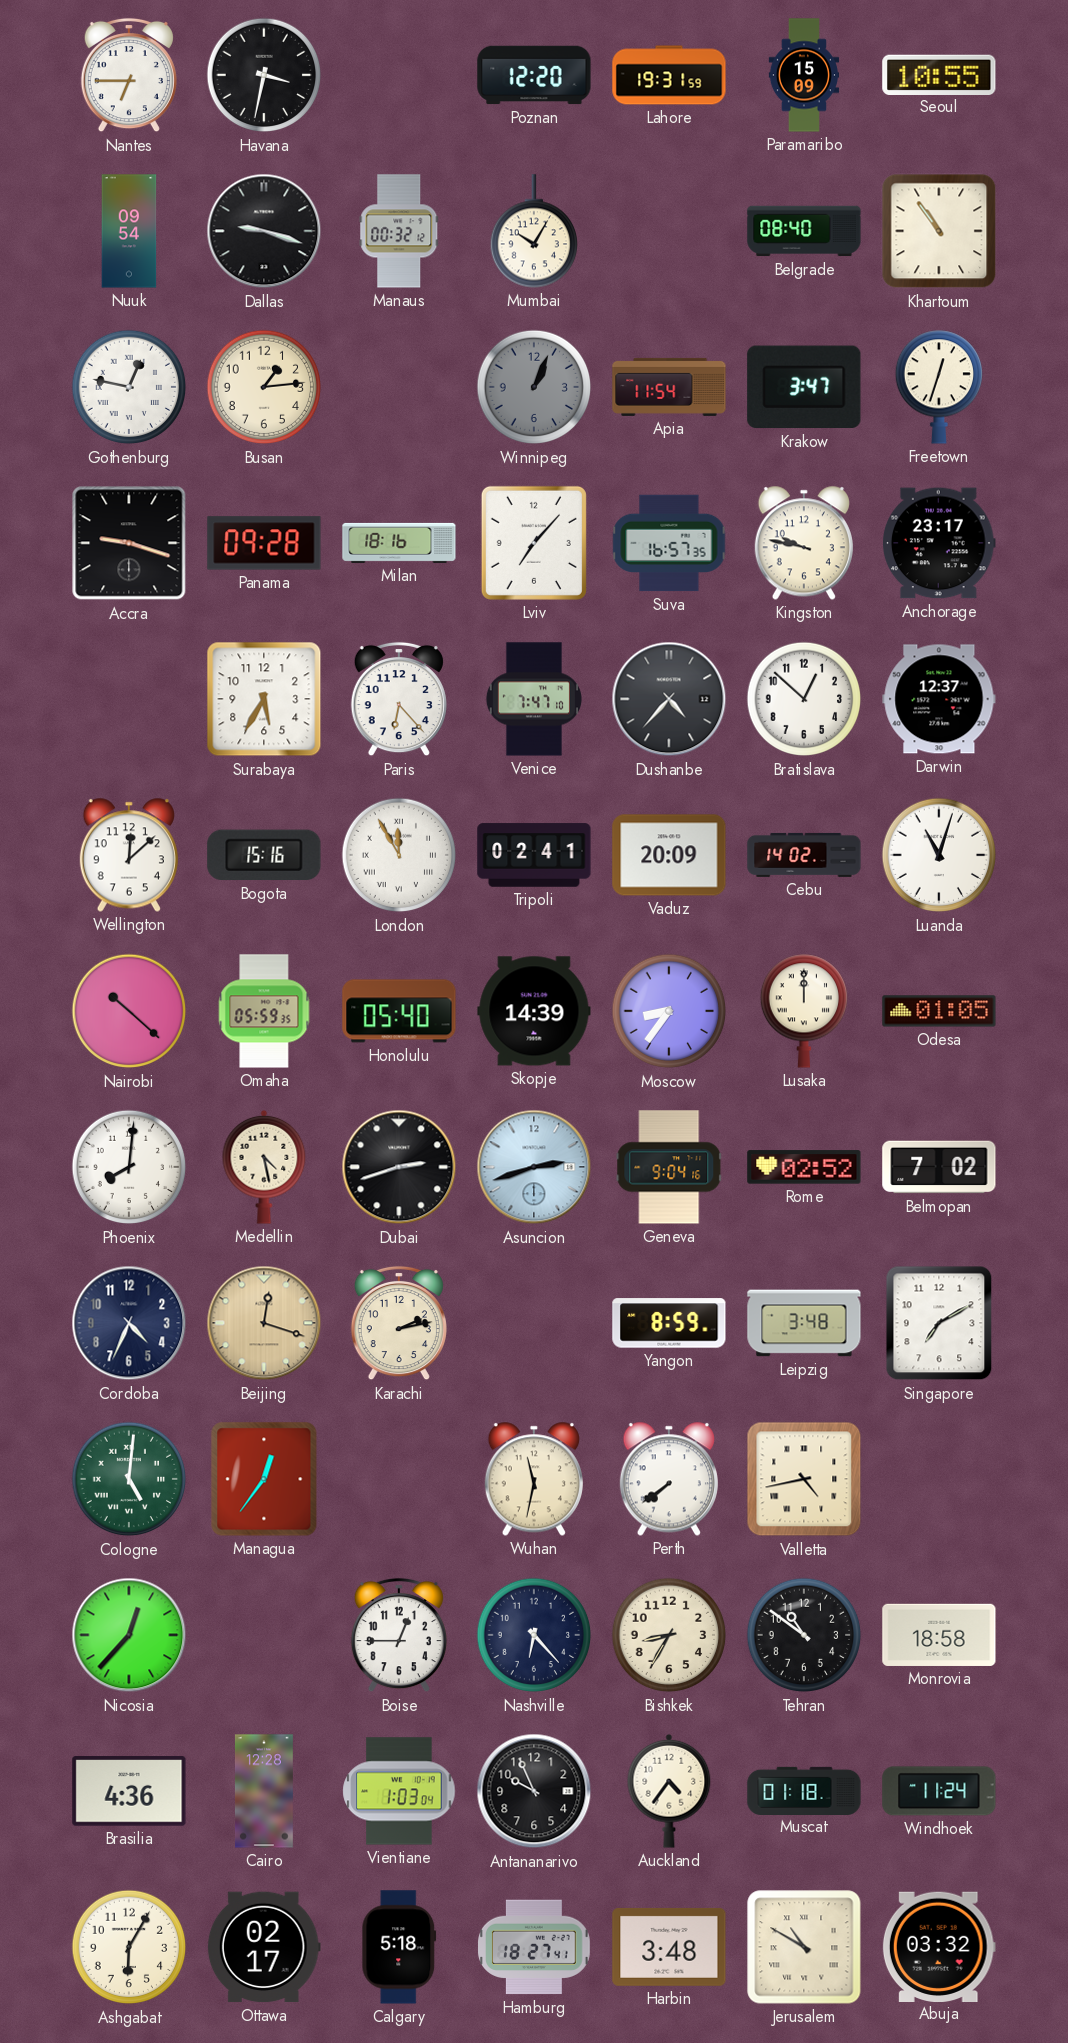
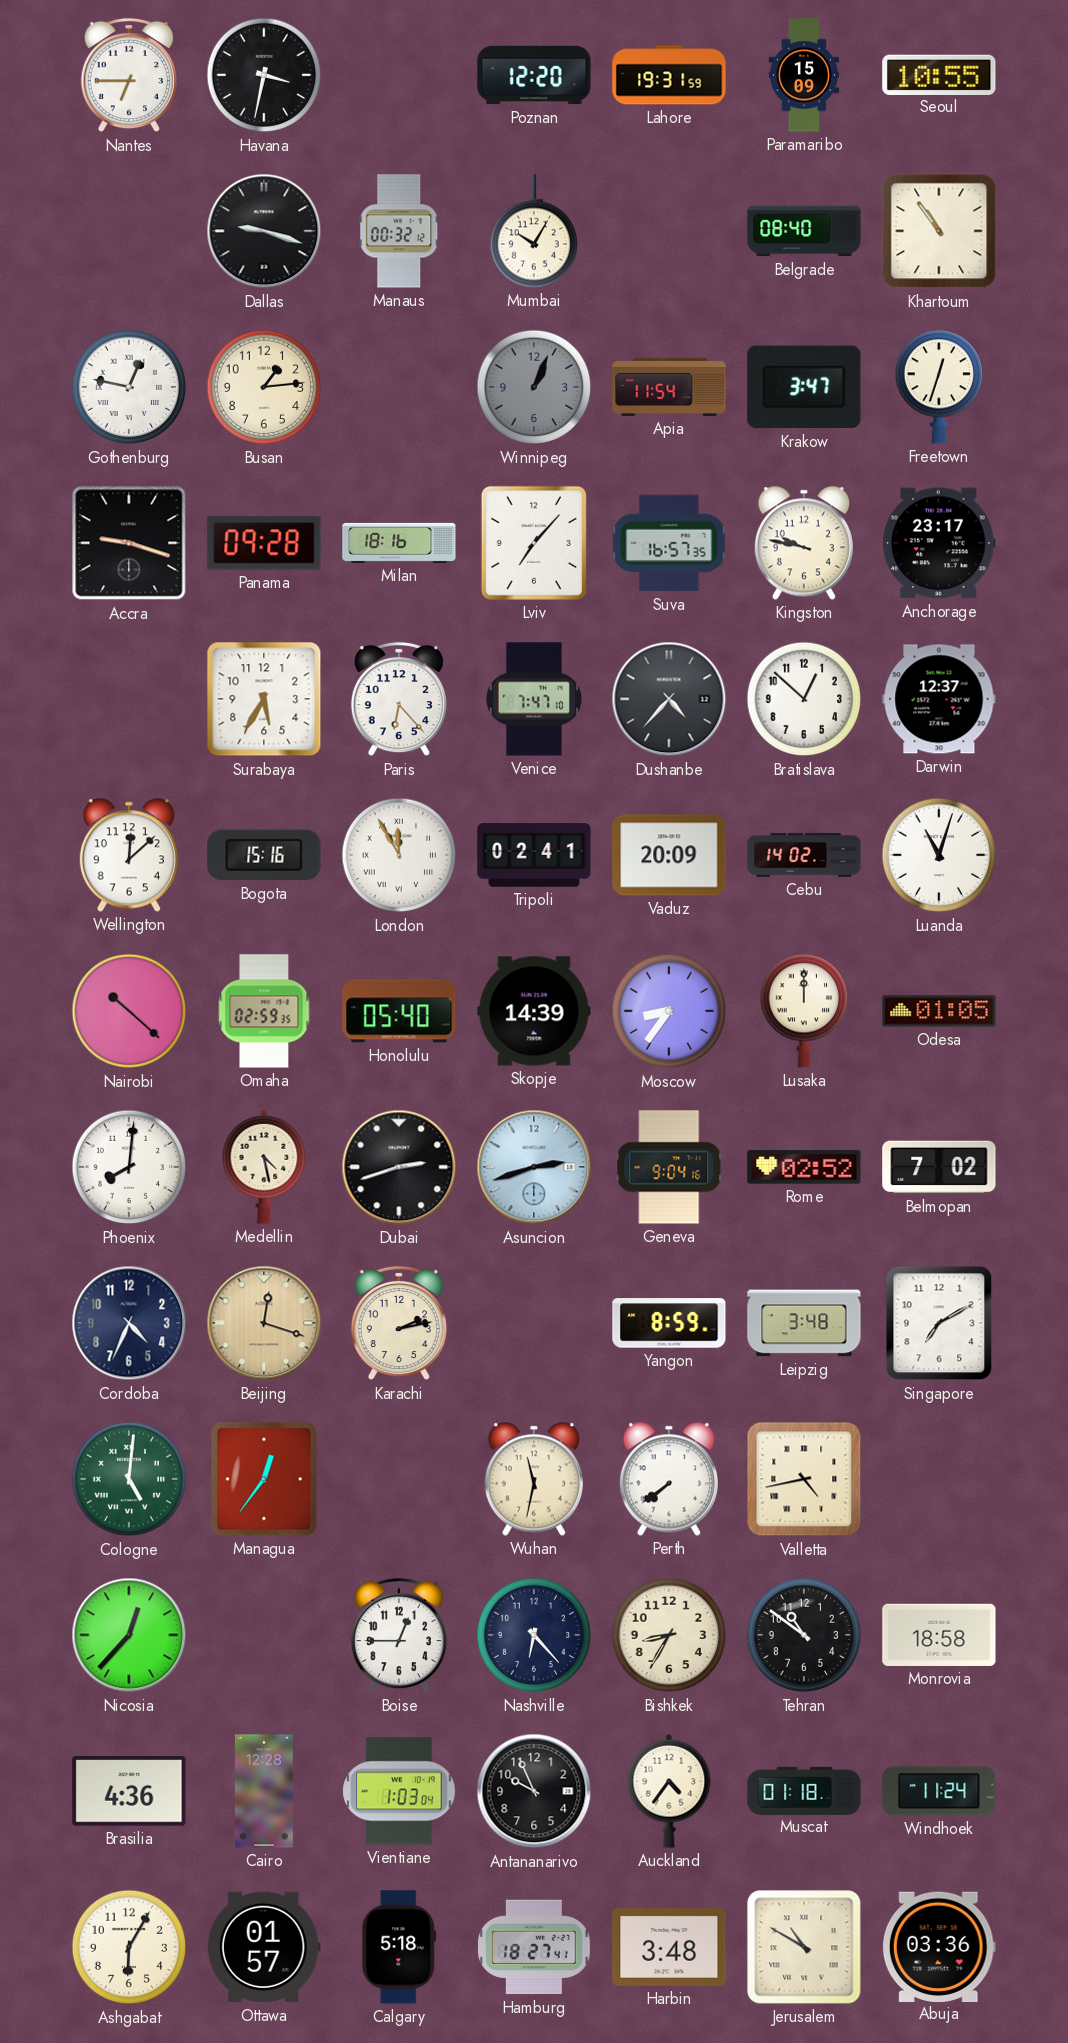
Nuuk: 09:54 -> none
Omaha: 05:59 -> 02:59
Ottawa: 02:17 -> 01:57
Abuja: 03:32 -> 03:36
